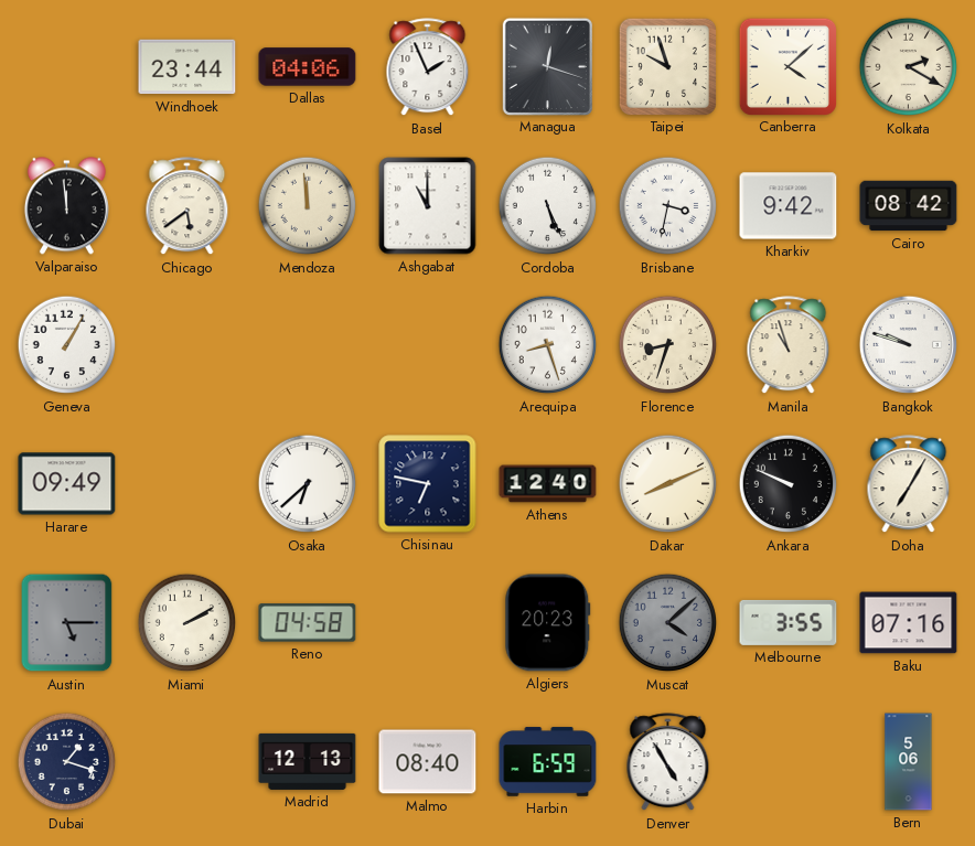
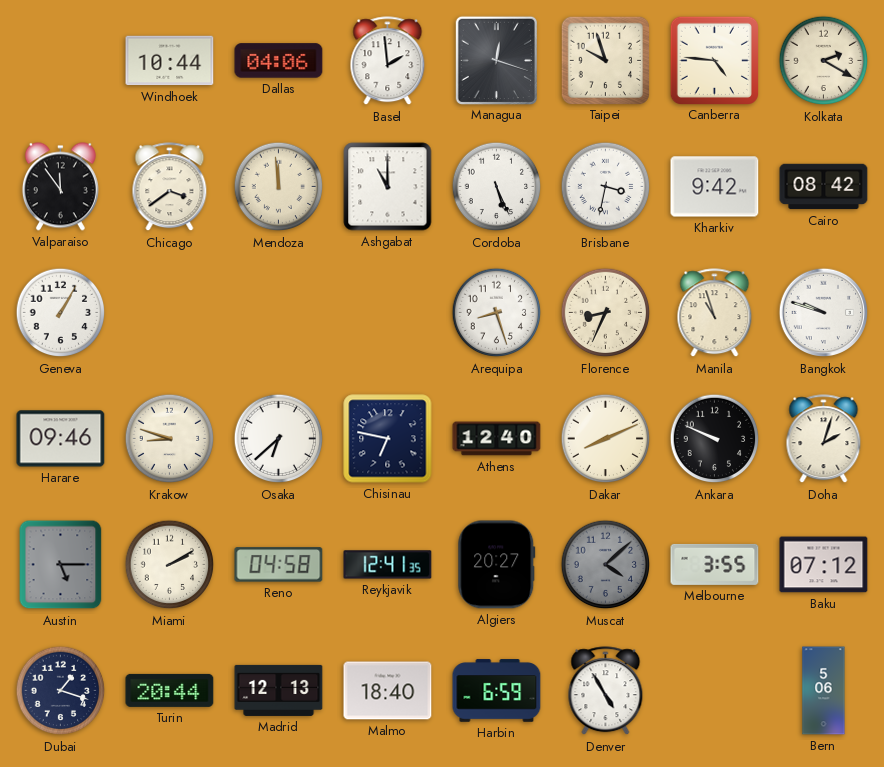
Windhoek: 23:44 -> 10:44
Basel: 1:56 -> 1:59
Canberra: 4:08 -> 4:46
Valparaiso: 11:59 -> 11:54
Chicago: 5:39 -> 3:39
Florence: 8:33 -> 8:34
Harare: 09:49 -> 09:46
Krakow: none -> 8:48
Doha: 7:05 -> 2:03
Reykjavik: none -> 12:41
Algiers: 20:23 -> 20:27
Baku: 07:16 -> 07:12
Turin: none -> 20:44
Malmo: 08:40 -> 18:40
